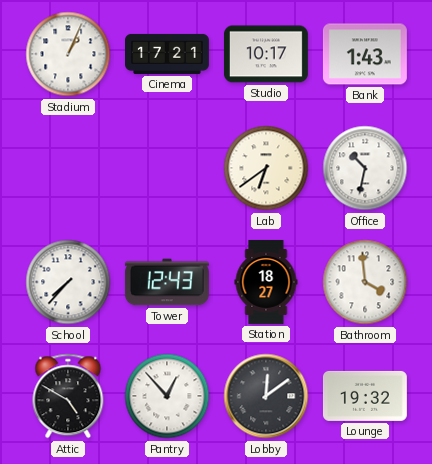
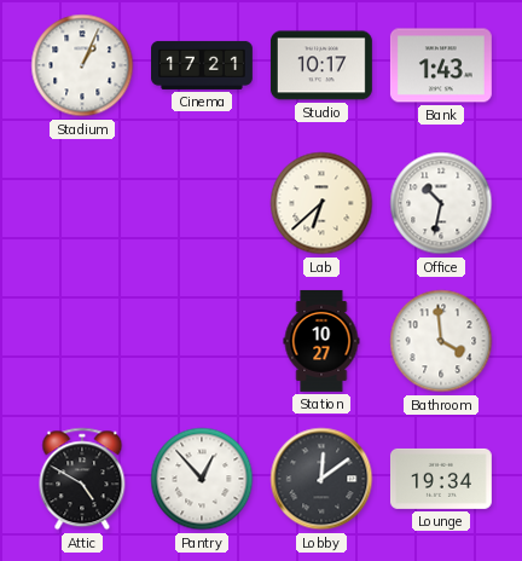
Lab: 6:39 -> 6:38
School: 7:37 -> none
Tower: 12:43 -> none
Station: 18:27 -> 10:27
Lounge: 19:32 -> 19:34
